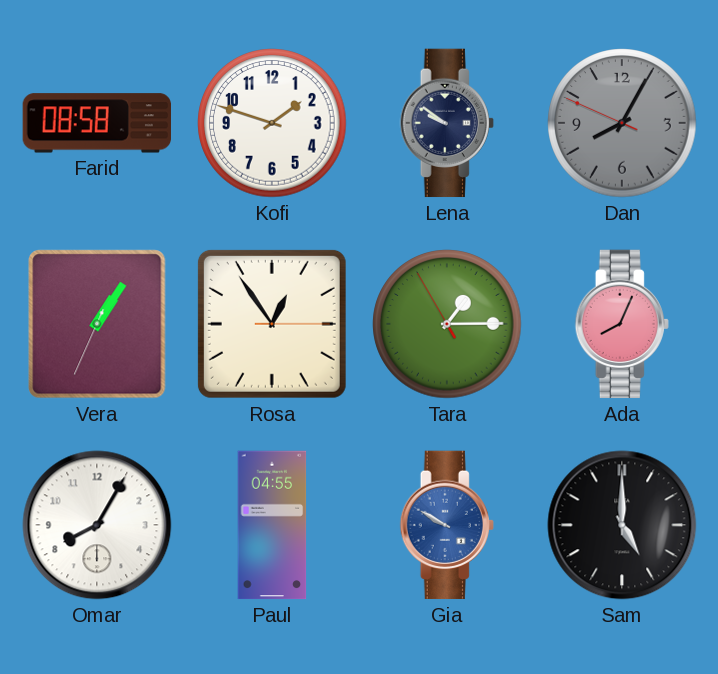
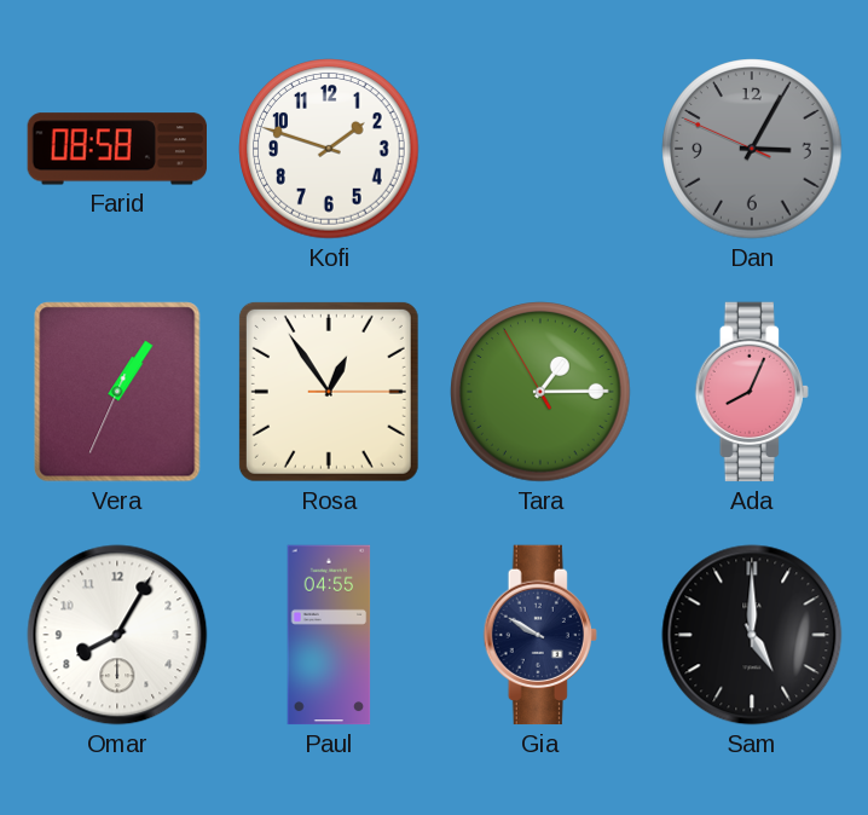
Lena: 9:51 -> none
Dan: 8:04 -> 3:04
Gia dial: blue -> navy
